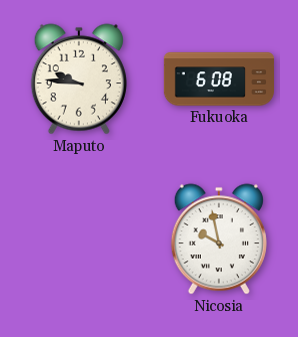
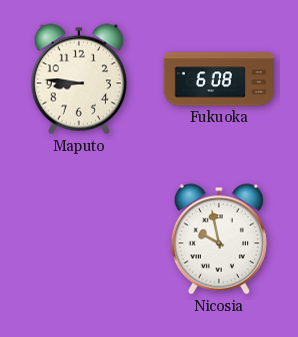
Maputo: 9:46 -> 8:46
